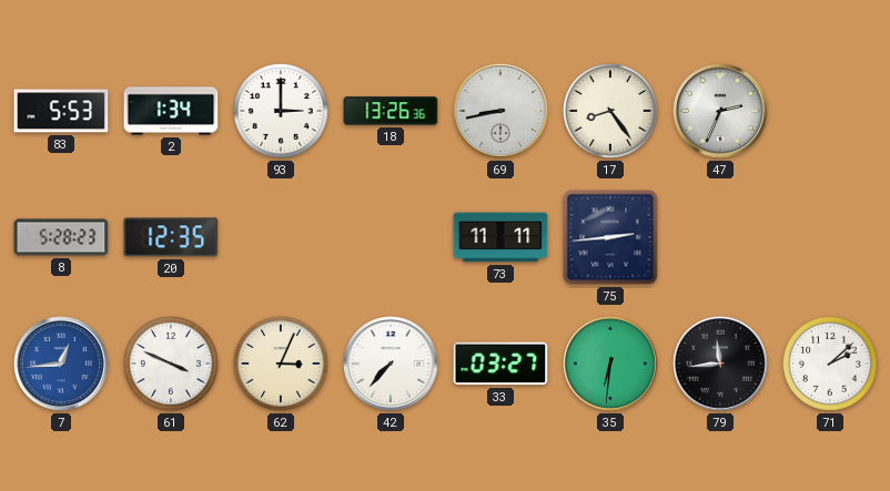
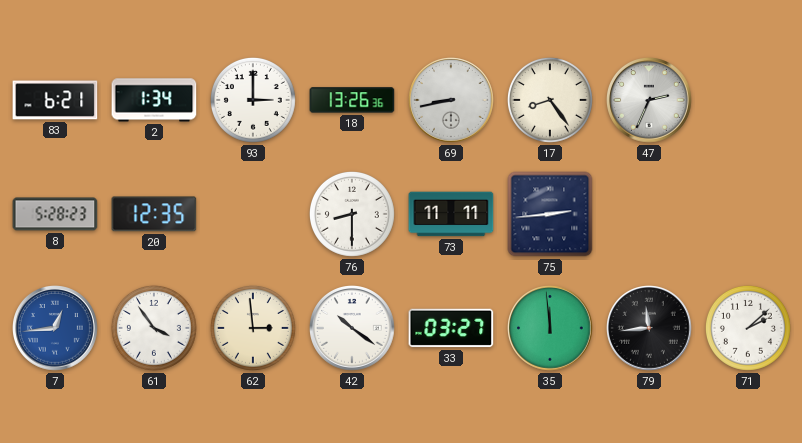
83: 5:53 -> 6:21
76: none -> 8:30
61: 3:49 -> 3:54
62: 3:04 -> 2:59
42: 7:37 -> 10:21
35: 6:31 -> 11:59
